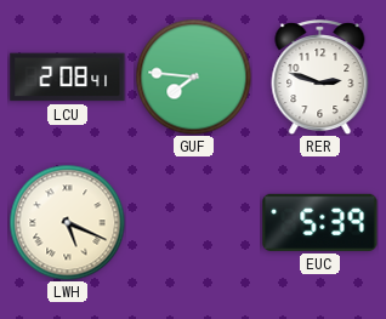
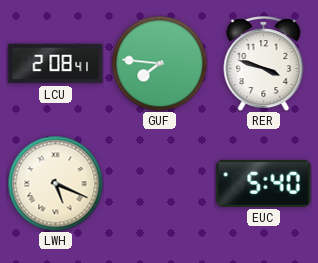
RER: 2:48 -> 3:48
EUC: 5:39 -> 5:40
